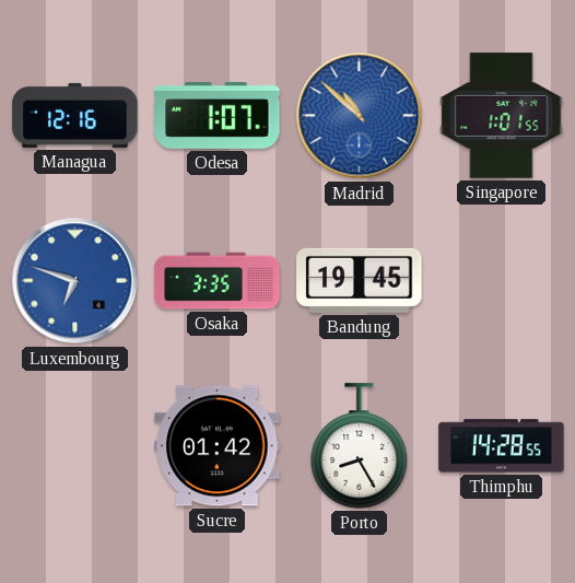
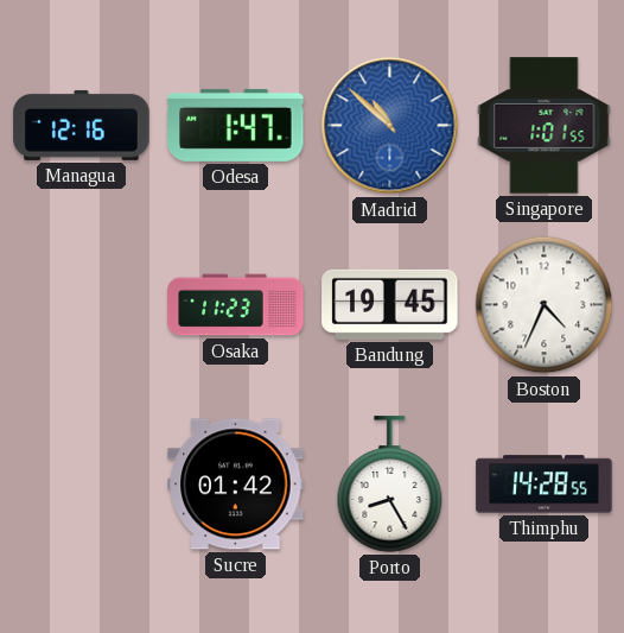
Odesa: 1:07 -> 1:47
Luxembourg: 6:48 -> none
Osaka: 3:35 -> 11:23
Boston: none -> 4:34
